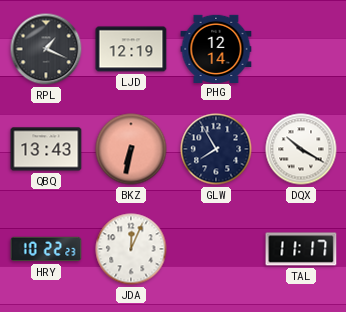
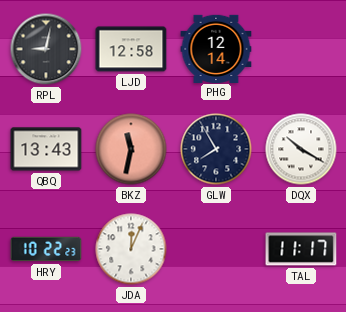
RPL: 1:19 -> 9:02
LJD: 12:19 -> 12:58
BKZ: 6:32 -> 11:32
